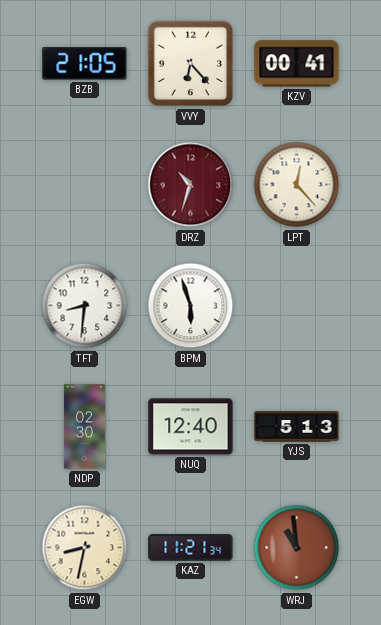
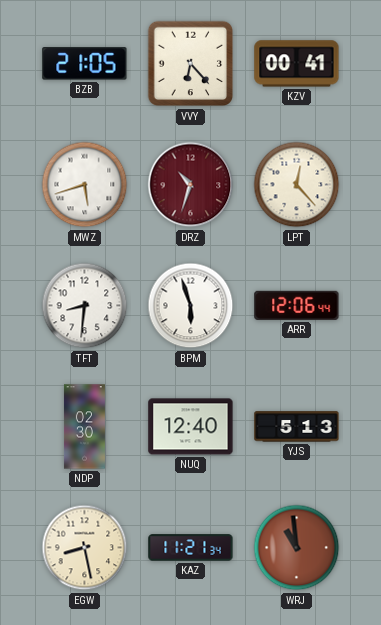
MWZ: none -> 5:42
ARR: none -> 12:06
EGW: 8:32 -> 8:28
